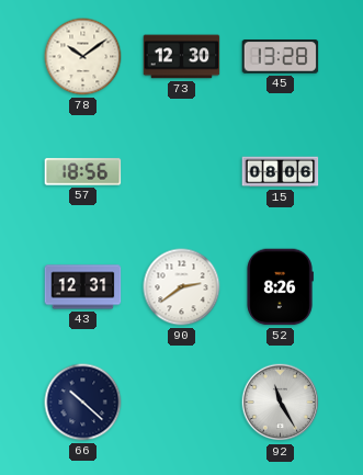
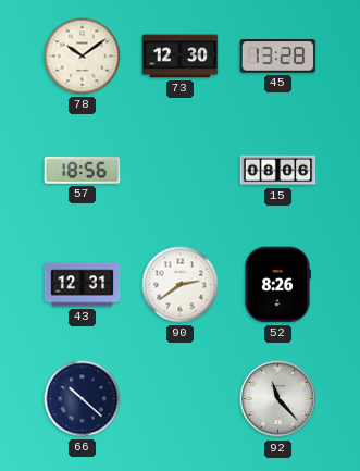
92: 11:25 -> 11:23
